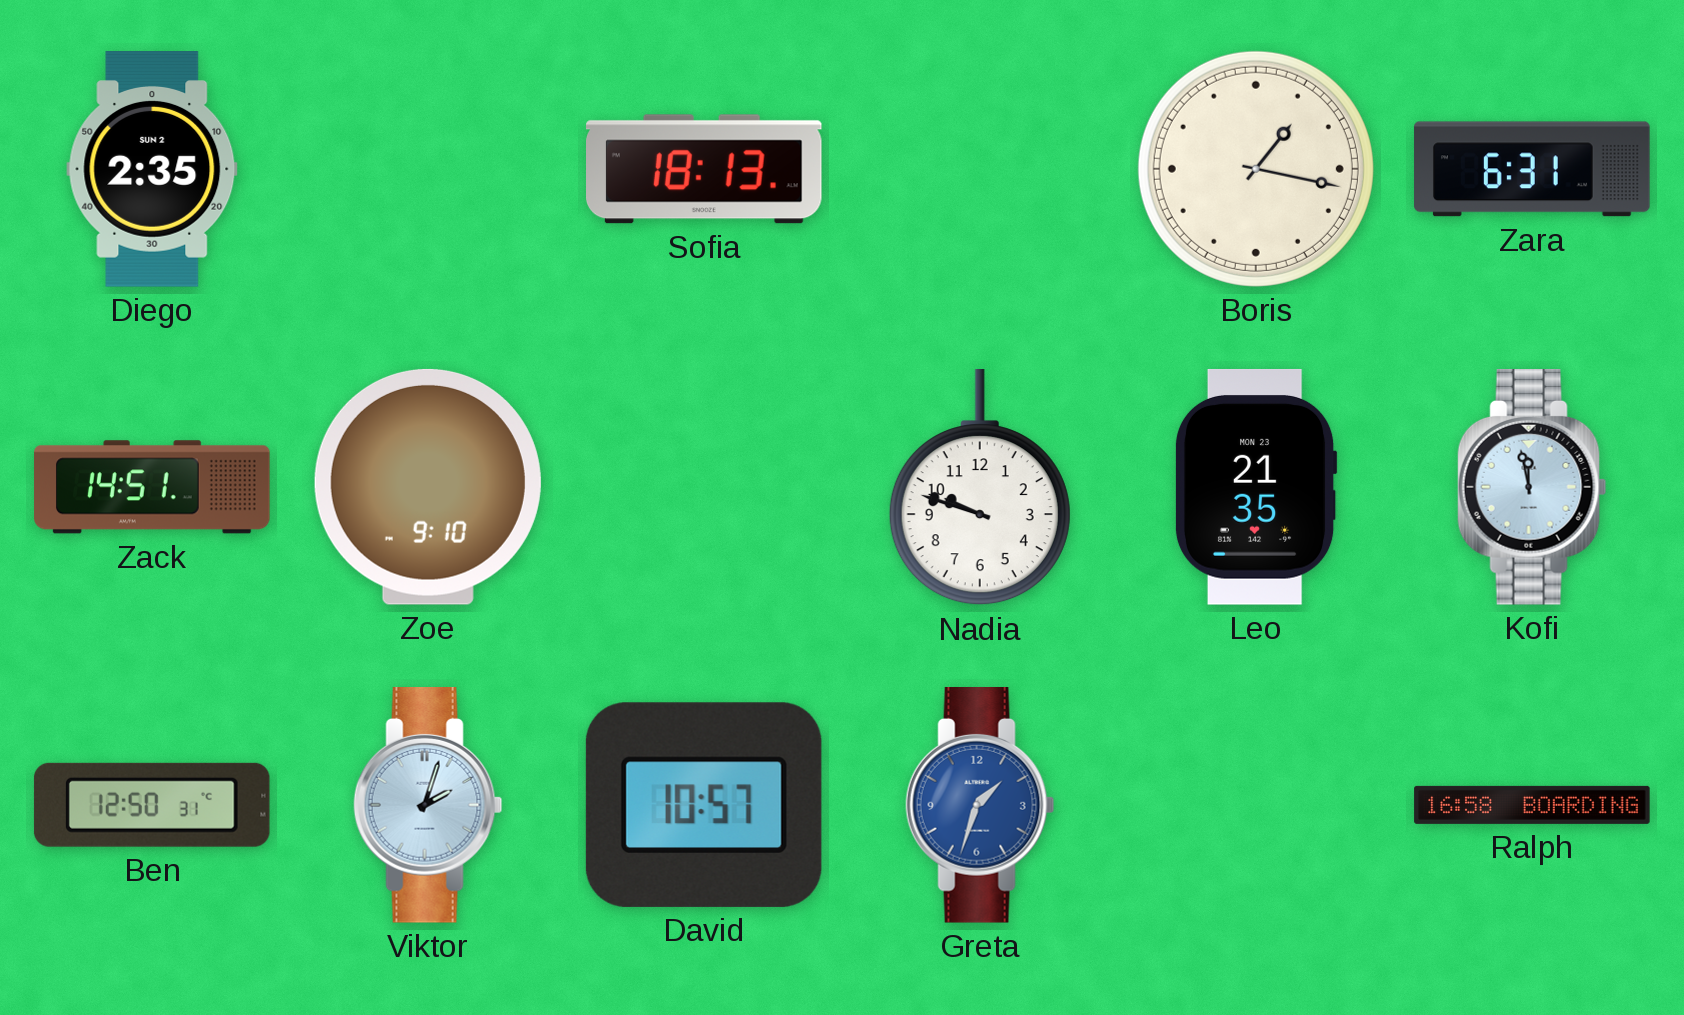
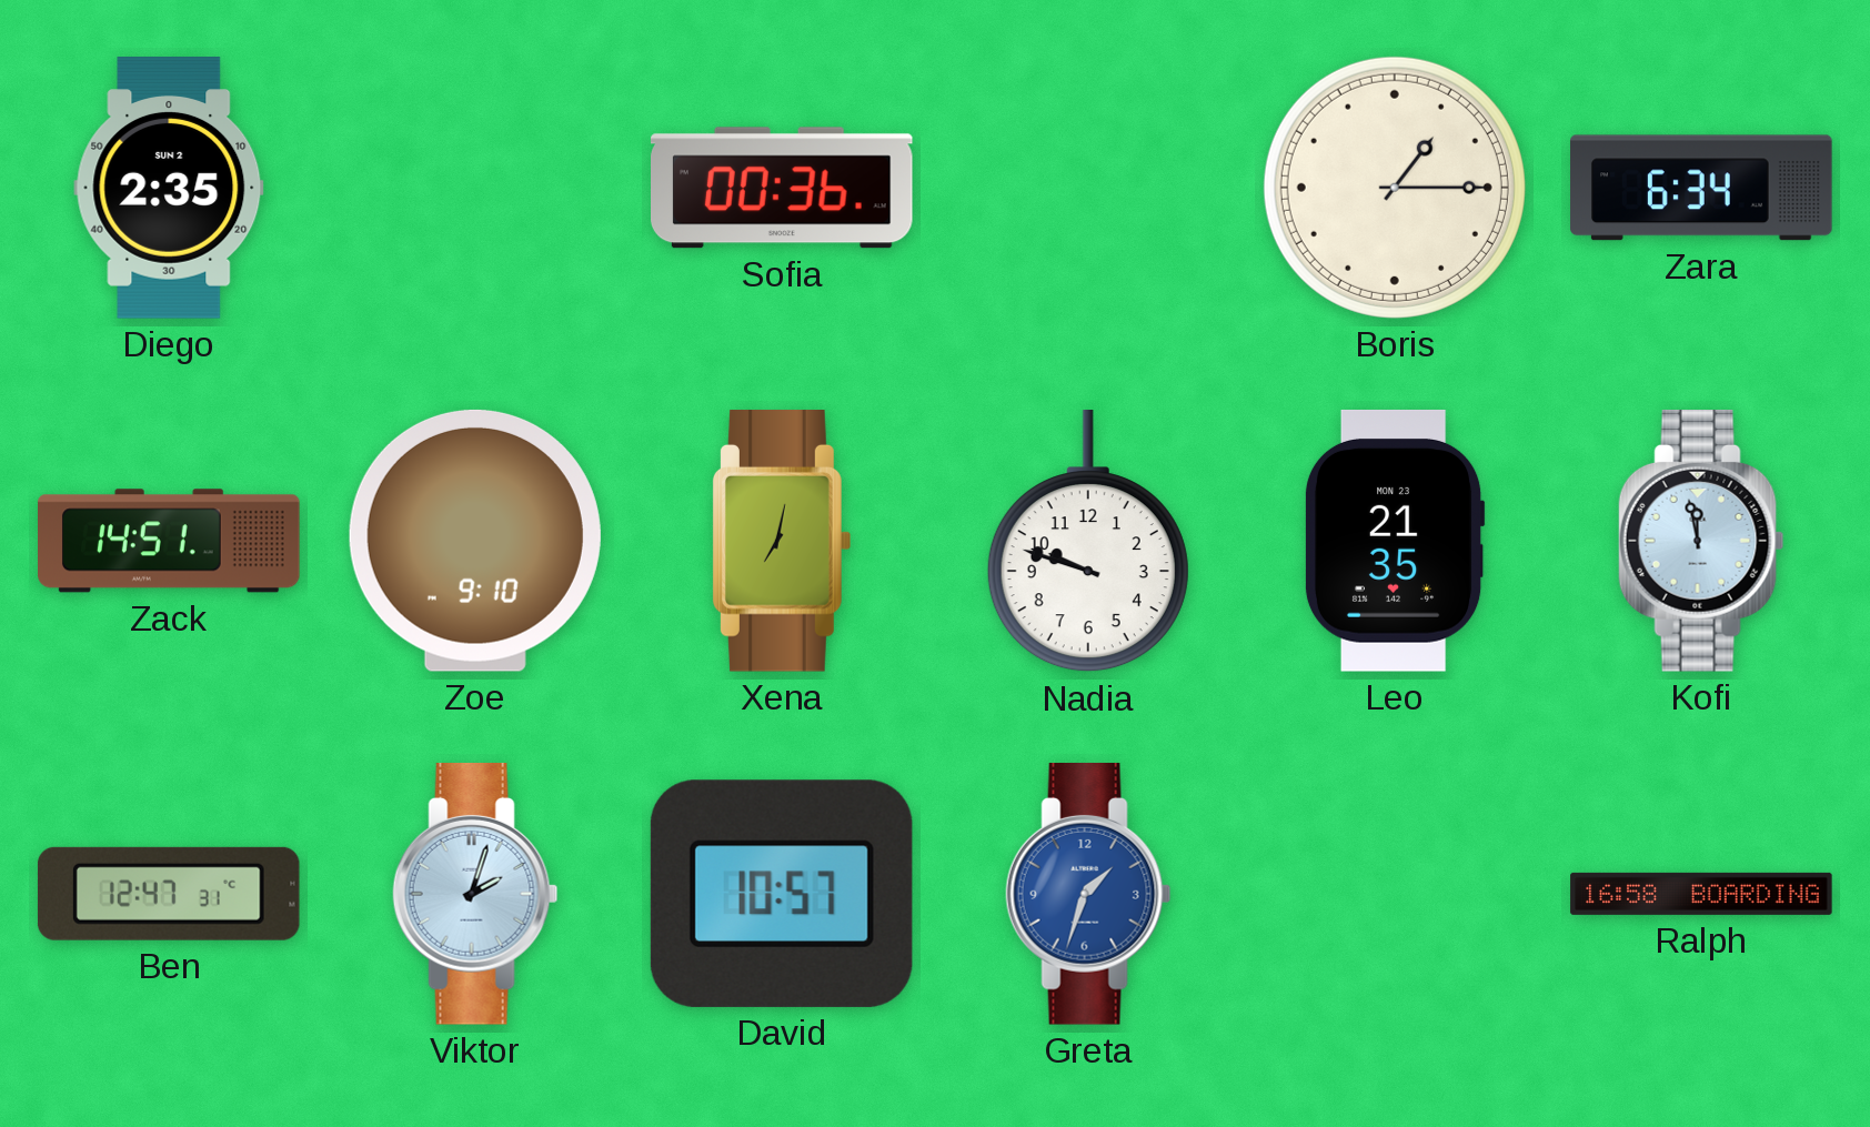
Sofia: 18:13 -> 00:36
Boris: 1:17 -> 1:15
Zara: 6:31 -> 6:34
Xena: none -> 7:02
Ben: 12:50 -> 12:47
